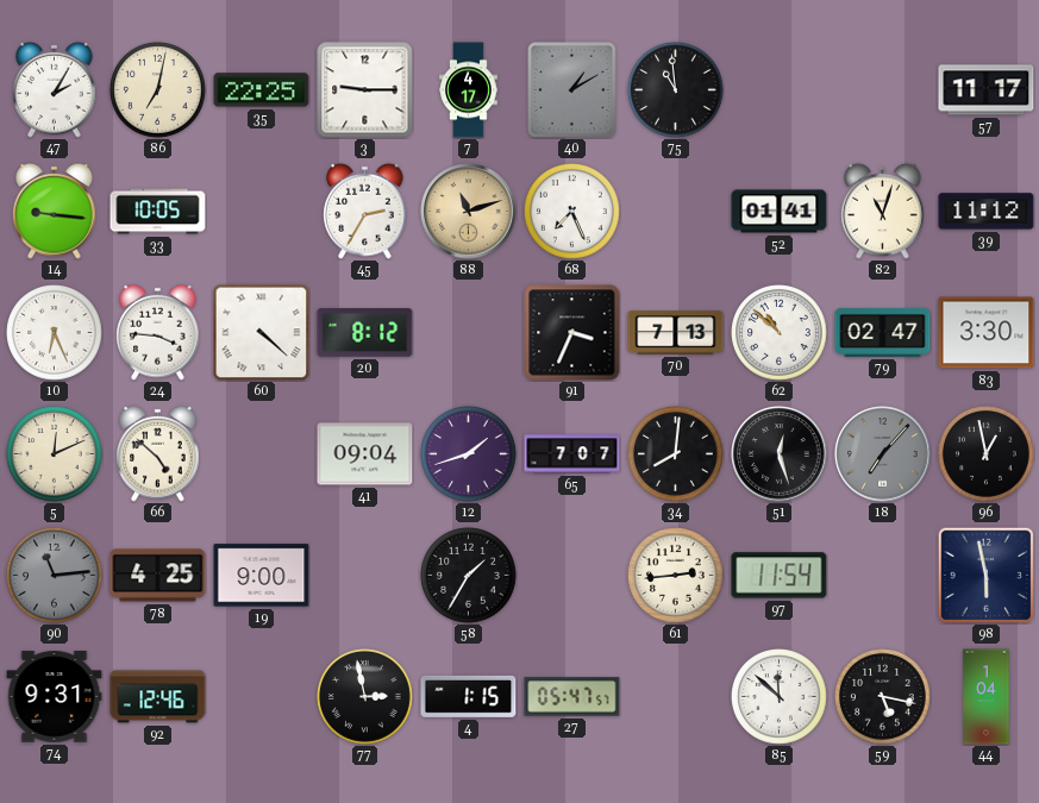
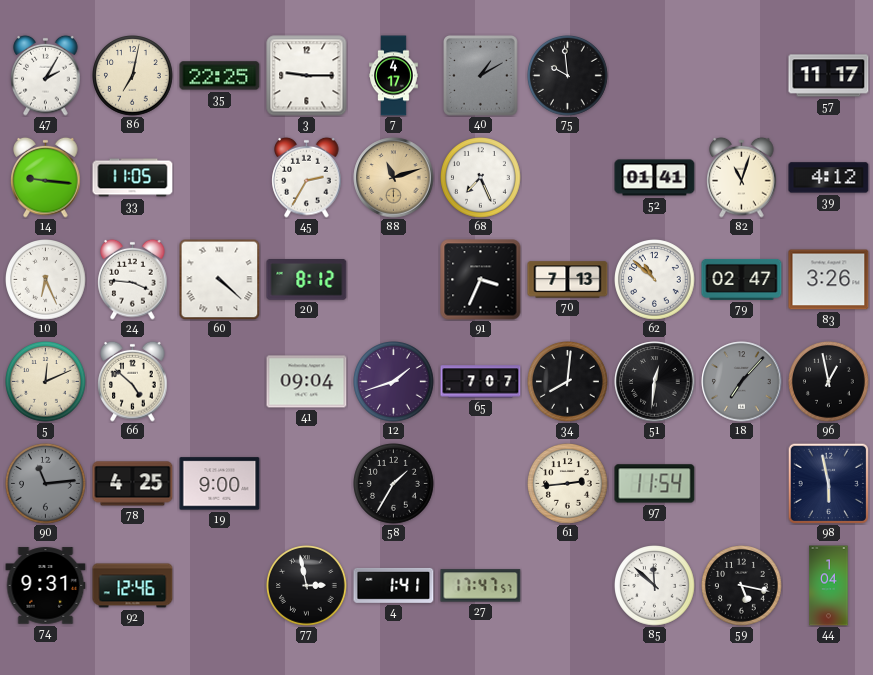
75: 10:59 -> 9:59
33: 10:05 -> 11:05
39: 11:12 -> 4:12
83: 3:30 -> 3:26
51: 12:27 -> 12:31
4: 1:15 -> 1:41
27: 05:47 -> 17:47
